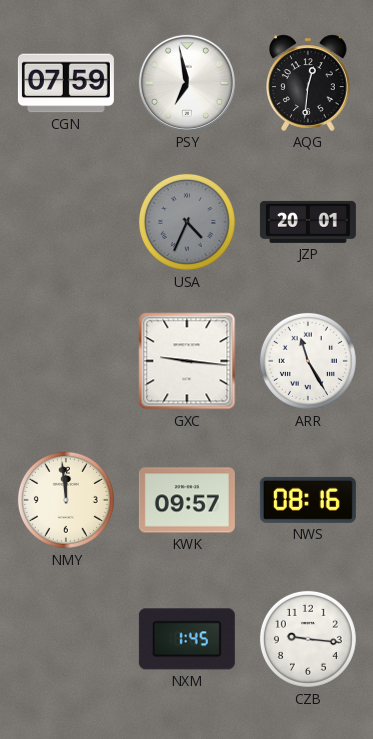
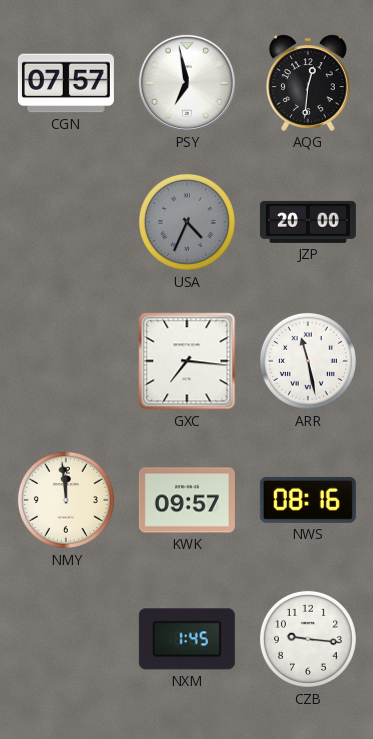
CGN: 07:59 -> 07:57
JZP: 20:01 -> 20:00
GXC: 9:16 -> 7:16
ARR: 11:25 -> 11:28
